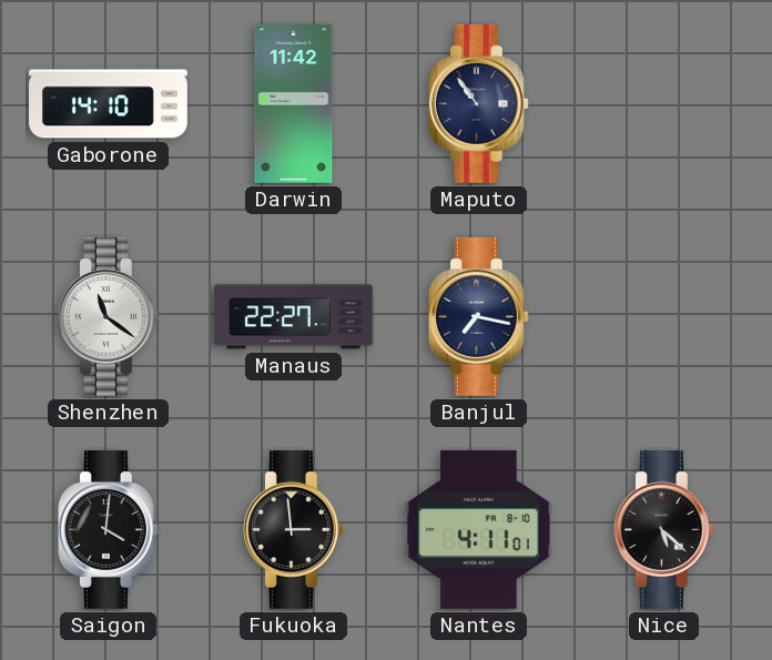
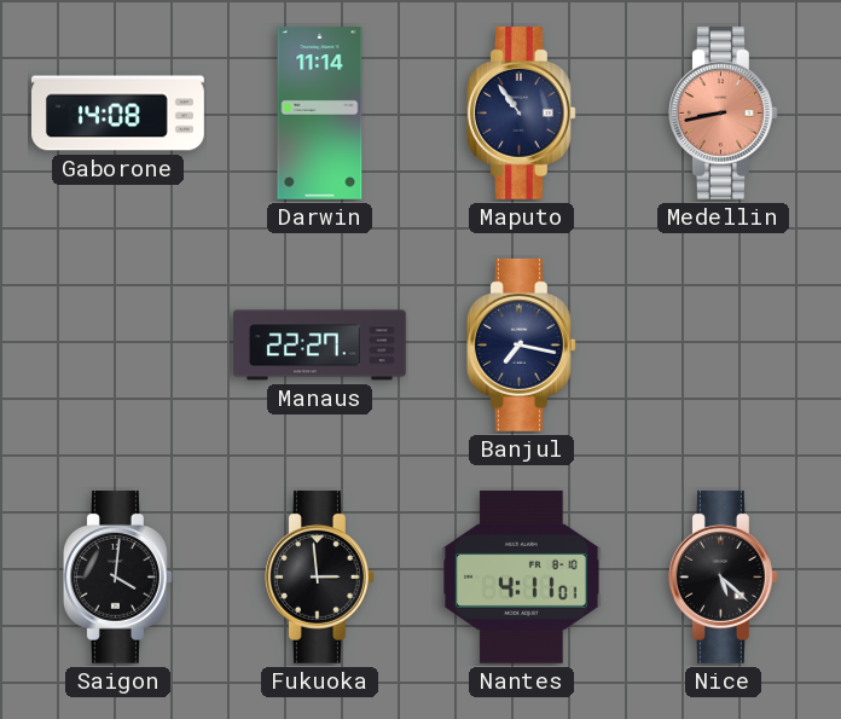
Gaborone: 14:10 -> 14:08
Darwin: 11:42 -> 11:14
Medellin: none -> 8:43
Shenzhen: 11:21 -> none
